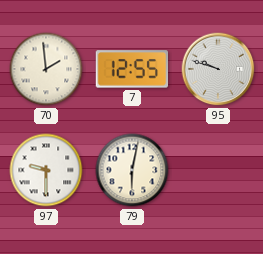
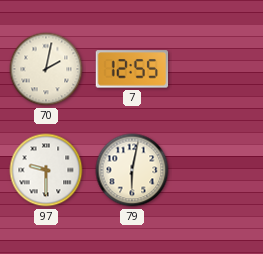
70: 1:59 -> 2:02
95: 9:48 -> none
